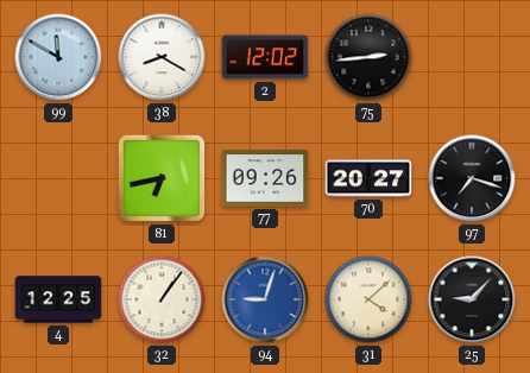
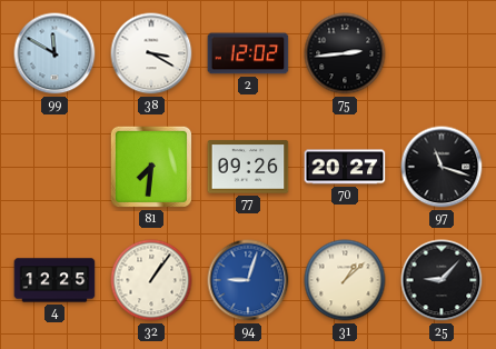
38: 8:20 -> 3:20
81: 6:43 -> 7:31
97: 7:18 -> 11:18
31: 4:08 -> 1:08
